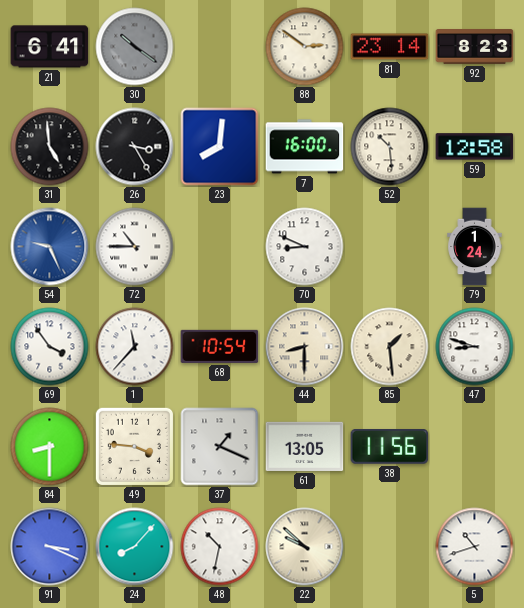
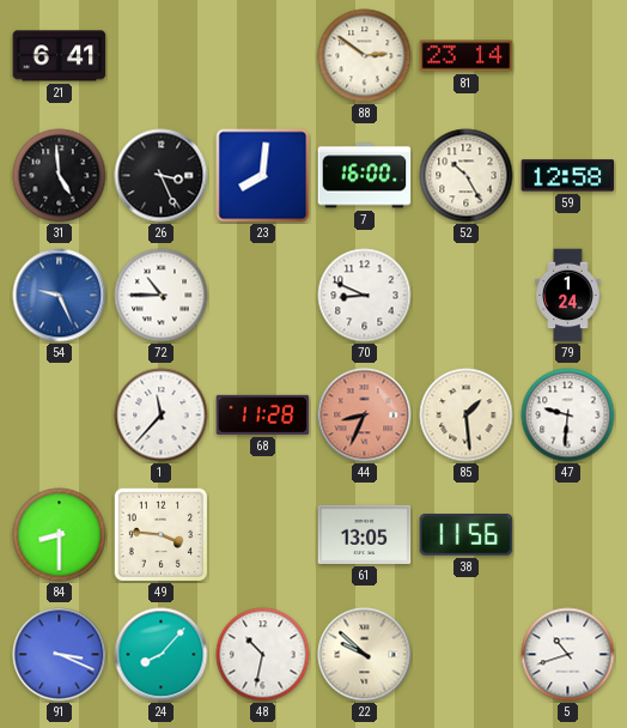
30: 10:21 -> none
92: 8:23 -> none
26: 3:25 -> 3:26
52: 10:29 -> 10:25
69: 3:54 -> none
68: 10:54 -> 11:28
44: 8:30 -> 8:34
44 dial: cream -> salmon
47: 8:48 -> 9:31
37: 1:19 -> none
